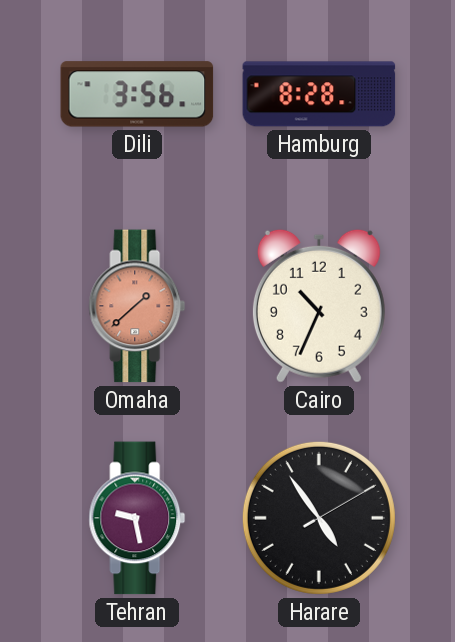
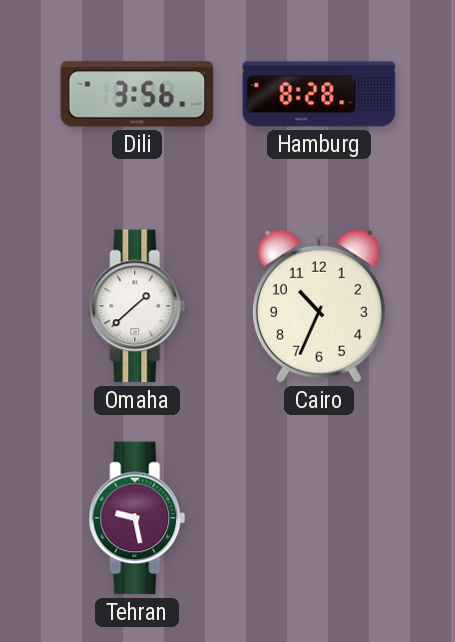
Omaha dial: salmon -> white
Harare: 4:54 -> none
